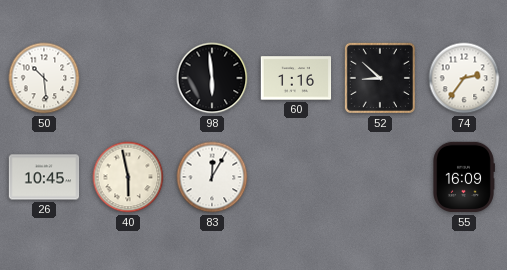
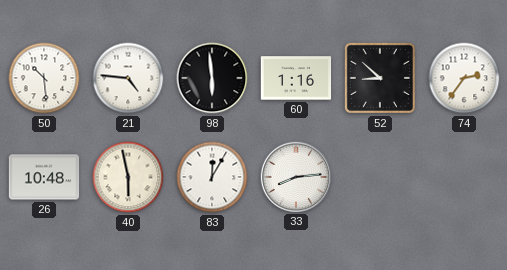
21: none -> 4:46
26: 10:45 -> 10:48
33: none -> 8:14
55: 16:09 -> none
